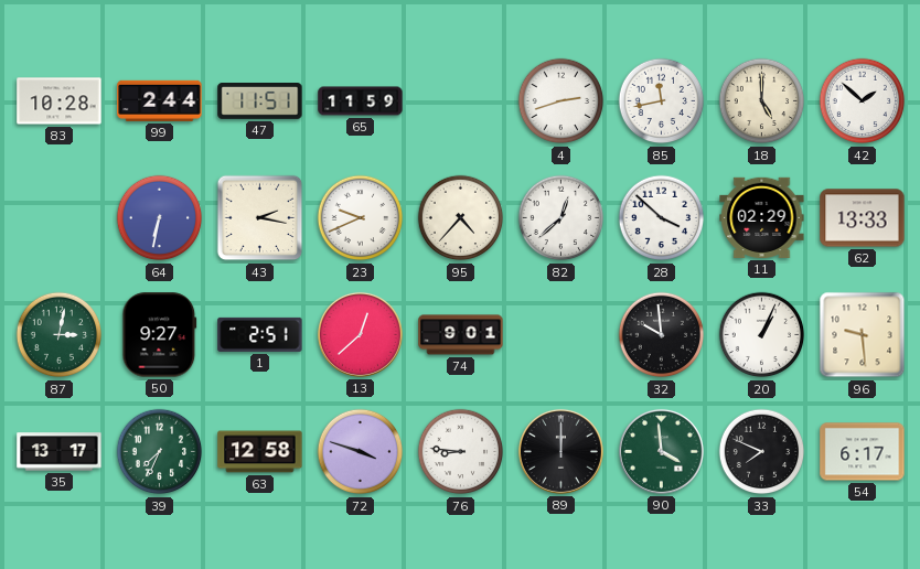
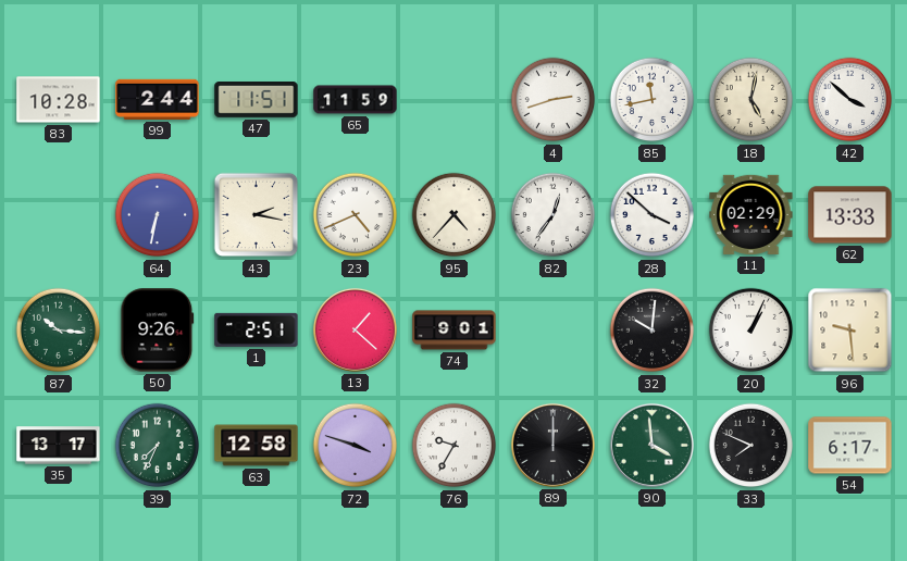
18: 5:00 -> 5:02
42: 1:52 -> 3:52
23: 9:41 -> 4:41
82: 12:38 -> 12:36
87: 3:02 -> 10:16
50: 9:27 -> 9:26
13: 12:38 -> 1:22
32: 9:59 -> 10:01
76: 8:46 -> 9:35
